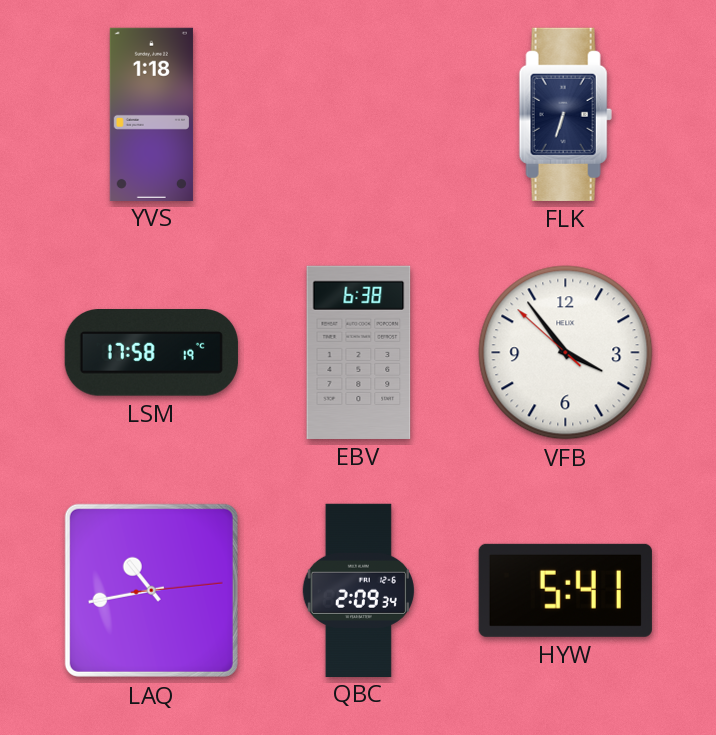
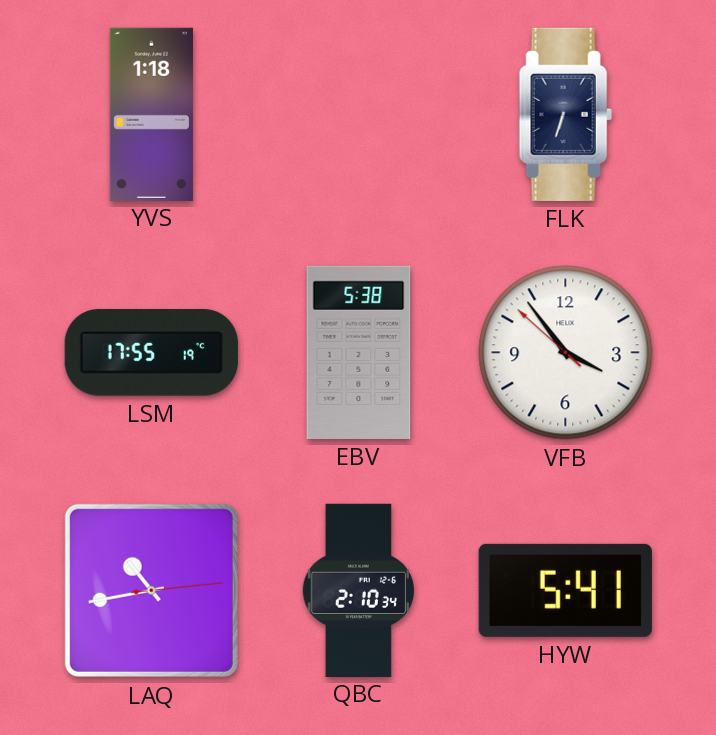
LSM: 17:58 -> 17:55
EBV: 6:38 -> 5:38
QBC: 2:09 -> 2:10
